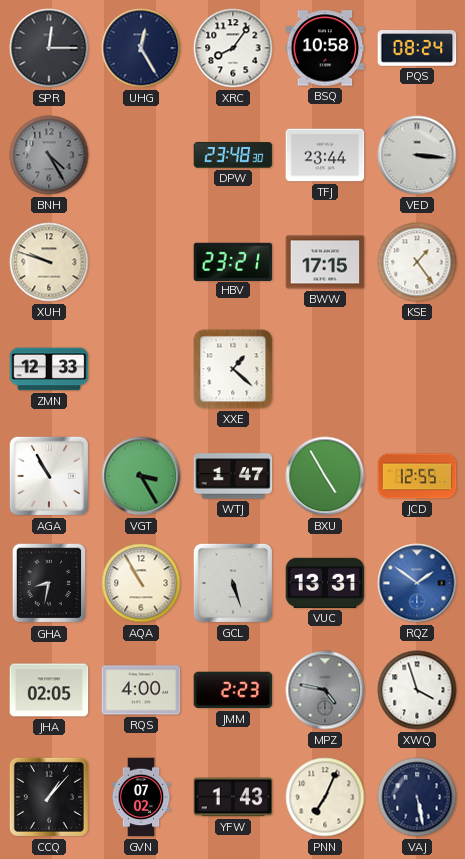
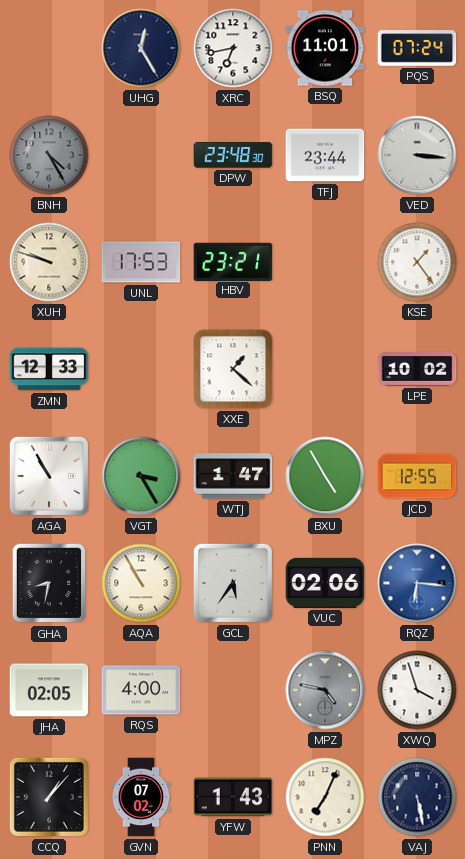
SPR: 12:15 -> none
XRC: 8:06 -> 6:43
BSQ: 10:58 -> 11:01
PQS: 08:24 -> 07:24
UNL: none -> 17:53
BWW: 17:15 -> none
LPE: none -> 10:02
GCL: 5:27 -> 5:36
VUC: 13:31 -> 02:06
RQZ: 1:51 -> 6:16
JMM: 2:23 -> none
